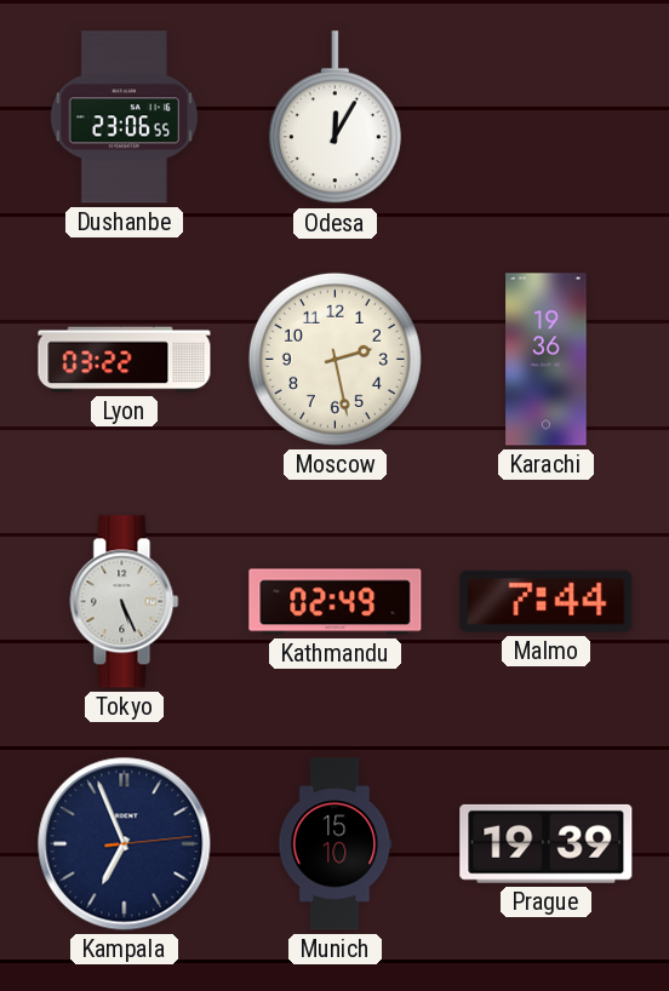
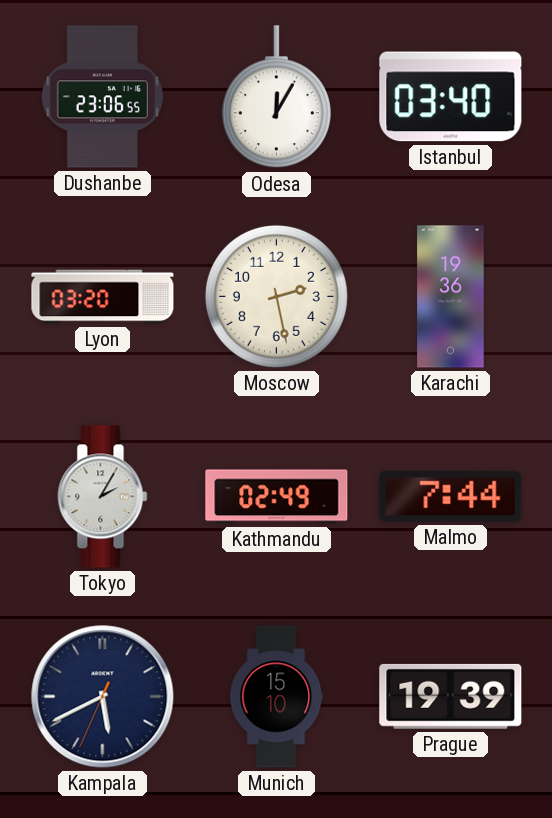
Istanbul: none -> 03:40
Lyon: 03:22 -> 03:20
Tokyo: 5:26 -> 2:05
Kampala: 6:56 -> 5:40
